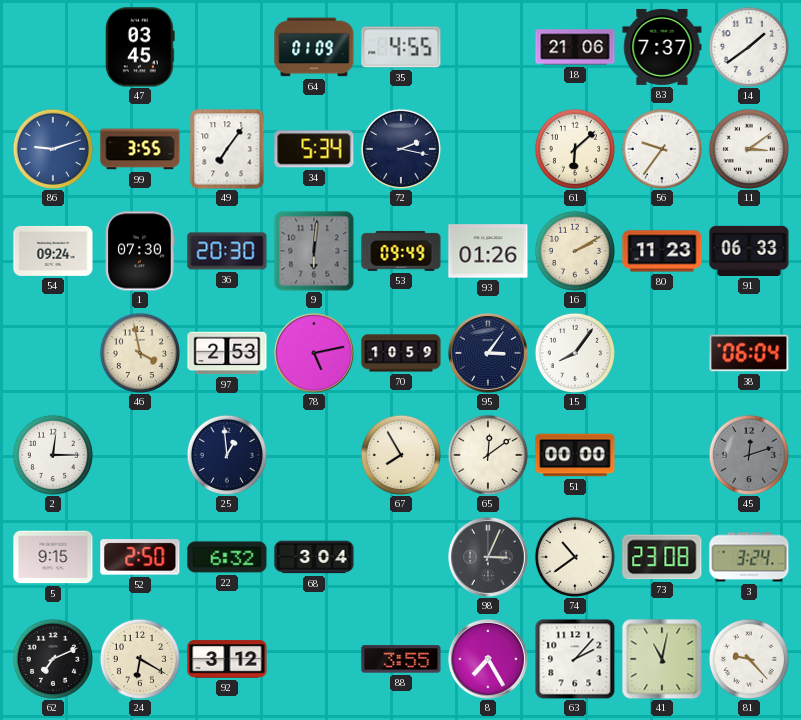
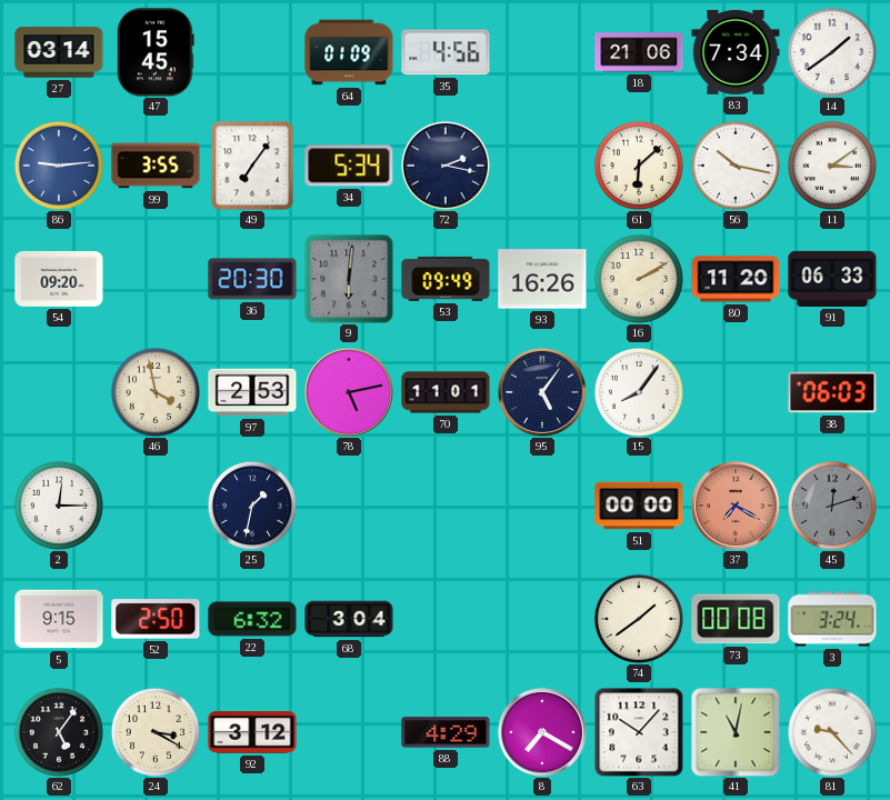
27: none -> 03:14
47: 03:45 -> 15:45
35: 4:55 -> 4:56
83: 7:37 -> 7:34
86: 9:12 -> 9:14
56: 9:36 -> 10:17
54: 09:24 -> 09:20
1: 07:30 -> none
93: 01:26 -> 16:26
80: 11:23 -> 11:20
70: 10:59 -> 11:01
95: 3:06 -> 5:06
38: 06:04 -> 06:03
25: 12:59 -> 1:32
67: 7:55 -> none
65: 12:09 -> none
37: none -> 7:20
98: 3:04 -> none
74: 10:39 -> 1:39
73: 23:08 -> 00:08
62: 7:11 -> 5:06
24: 6:20 -> 3:20
88: 3:55 -> 4:29
8: 7:25 -> 7:20
63: 2:07 -> 10:07
